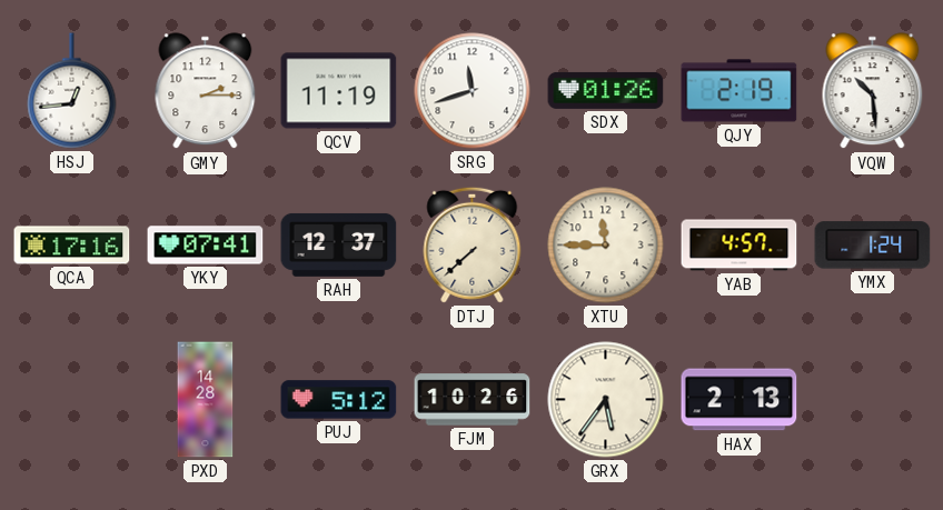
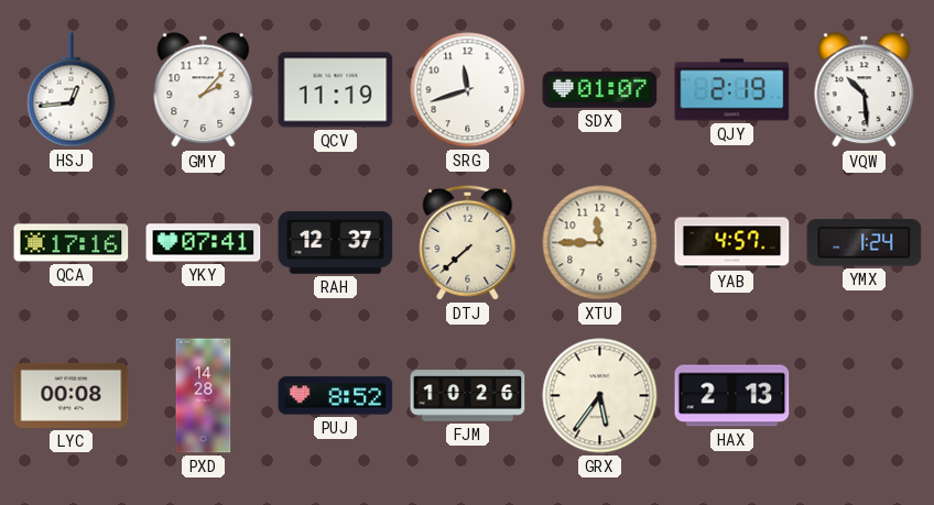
GMY: 2:15 -> 2:07
SDX: 01:26 -> 01:07
LYC: none -> 00:08
PUJ: 5:12 -> 8:52
